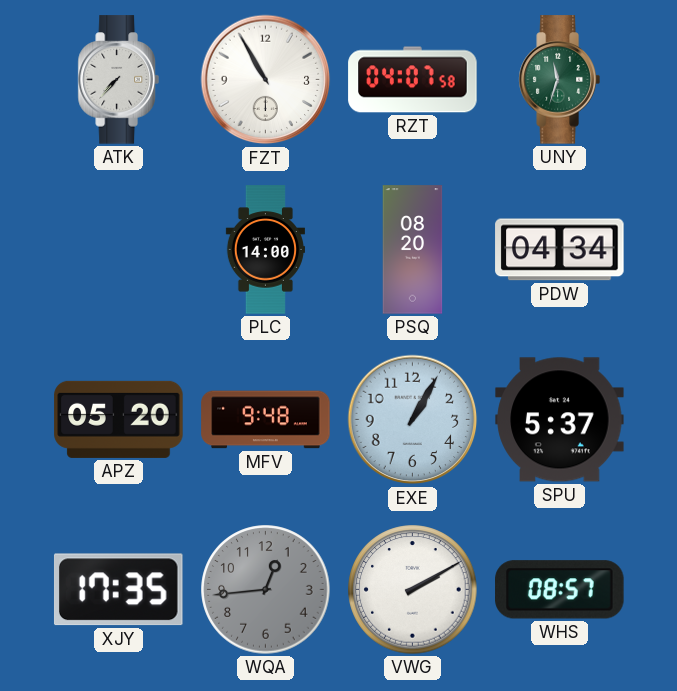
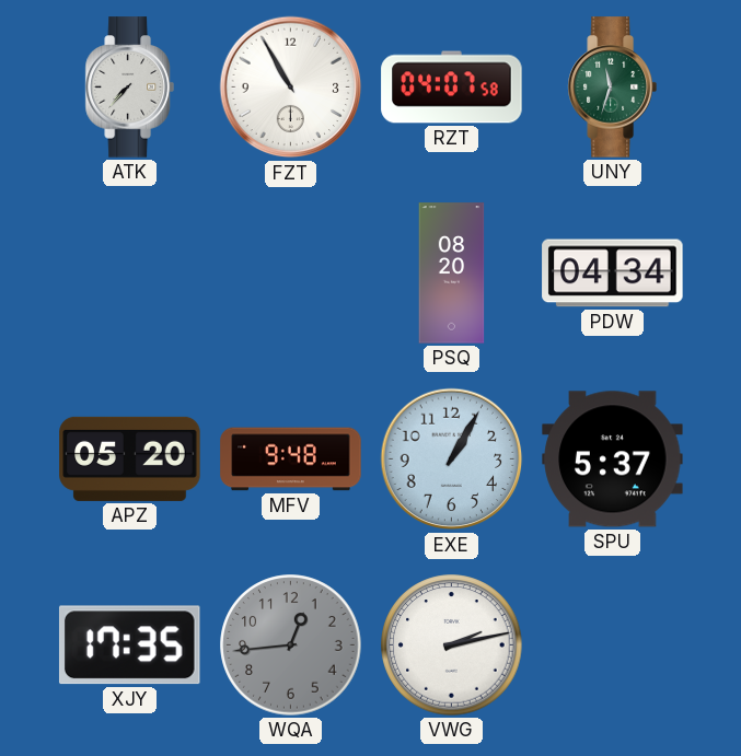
PLC: 14:00 -> none
VWG: 2:10 -> 2:13
WHS: 08:57 -> none
